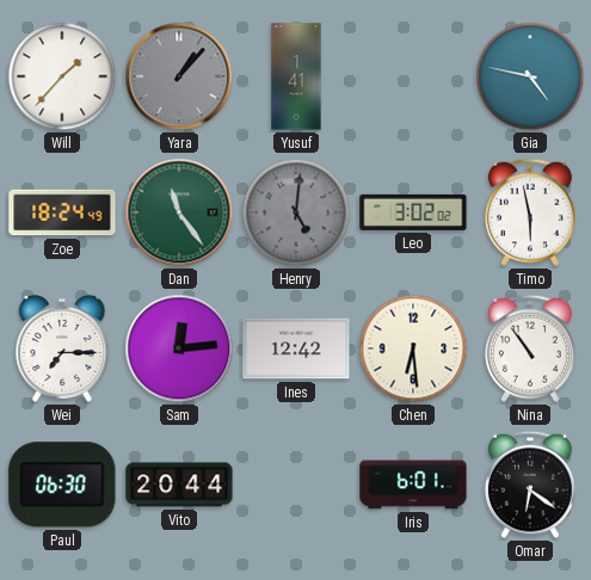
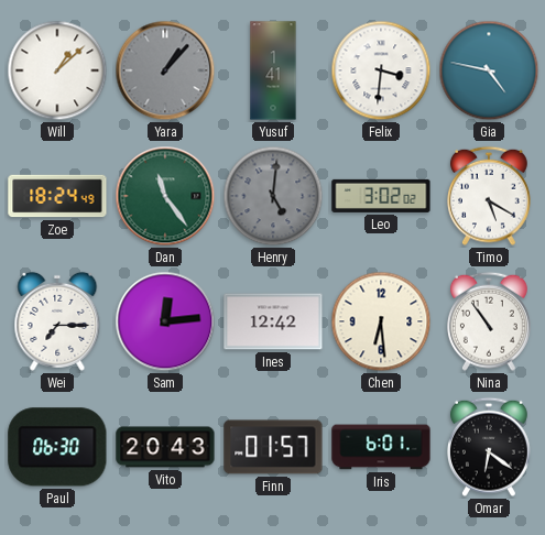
Will: 1:37 -> 1:08
Felix: none -> 3:31
Timo: 5:58 -> 5:20
Vito: 20:44 -> 20:43
Finn: none -> 01:57
